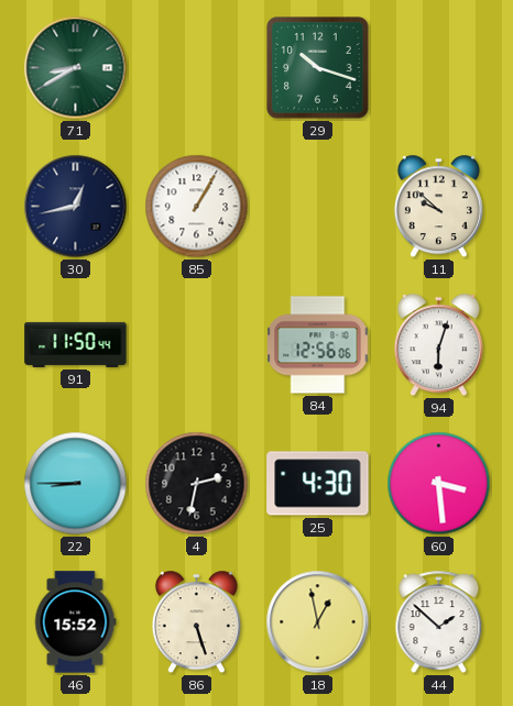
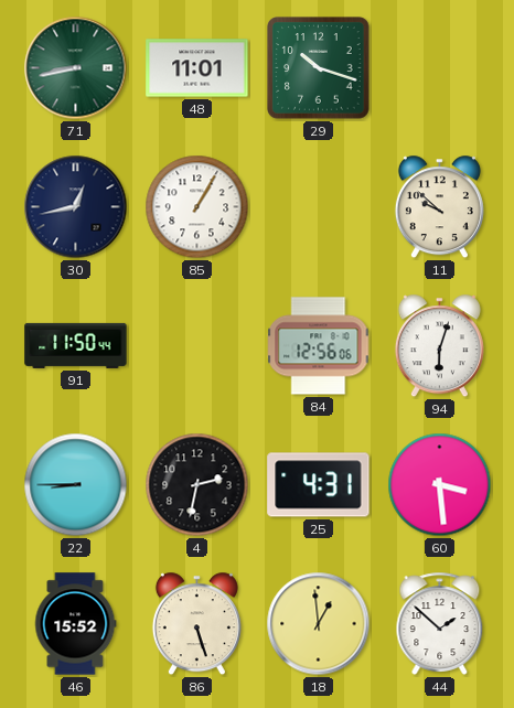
71: 8:40 -> 8:43
48: none -> 11:01
25: 4:30 -> 4:31
18: 12:58 -> 12:59
